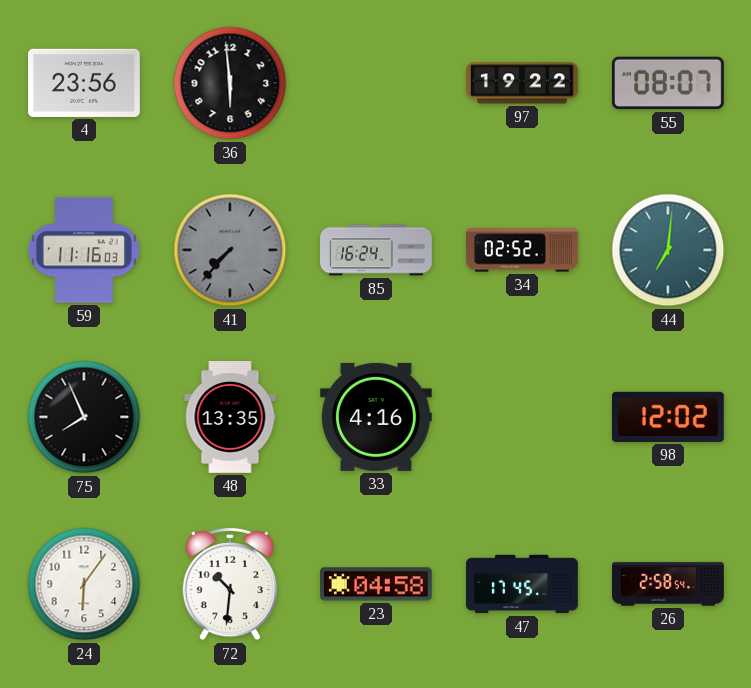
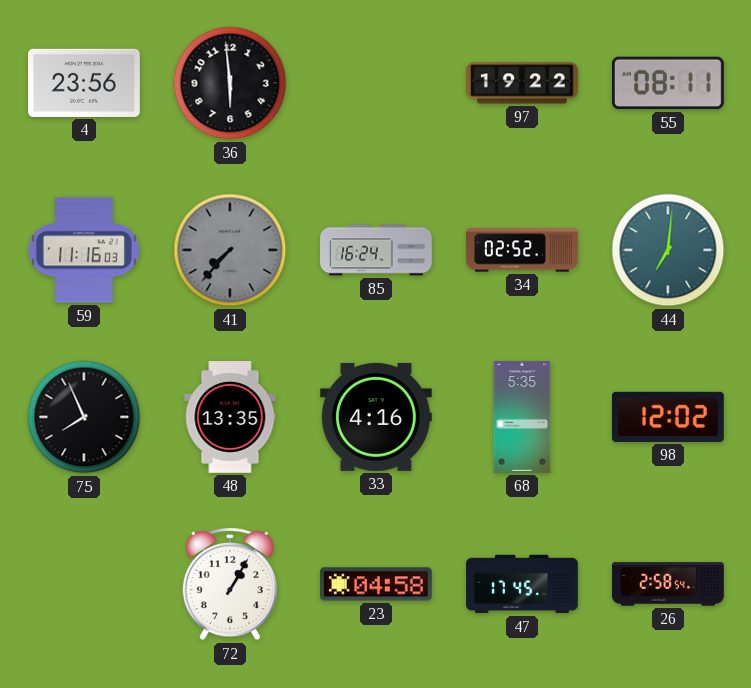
55: 08:07 -> 08:11
68: none -> 5:35
24: 6:06 -> none
72: 10:31 -> 1:05
